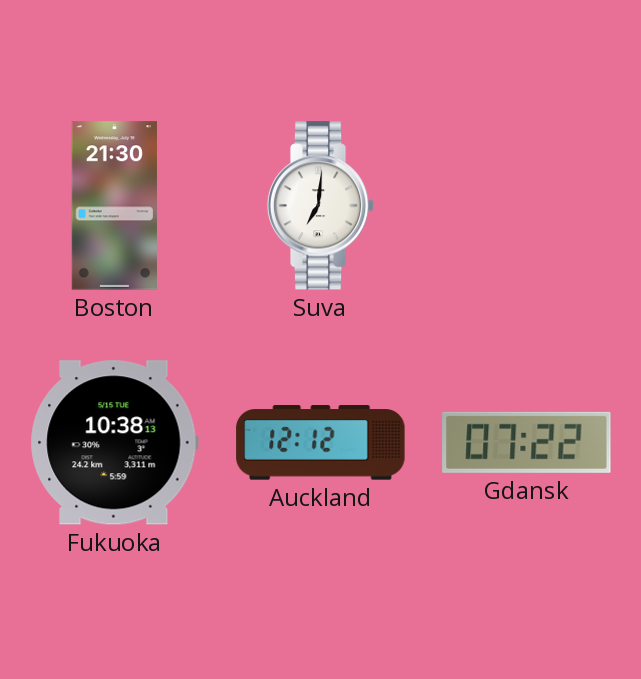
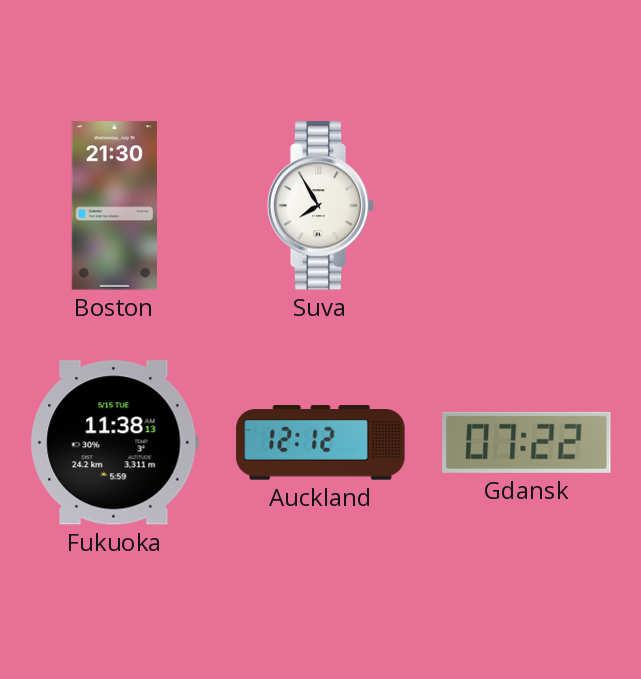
Suva: 7:01 -> 7:55
Fukuoka: 10:38 -> 11:38
